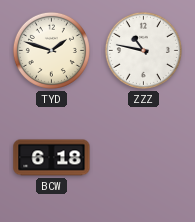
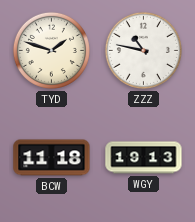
BCW: 6:18 -> 11:18
WGY: none -> 19:13
